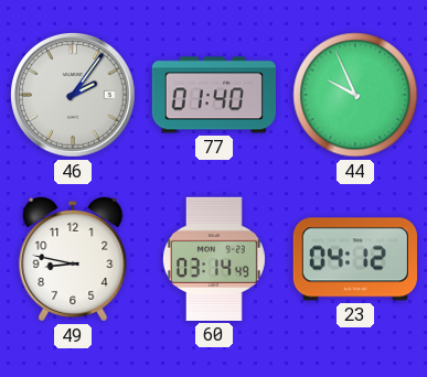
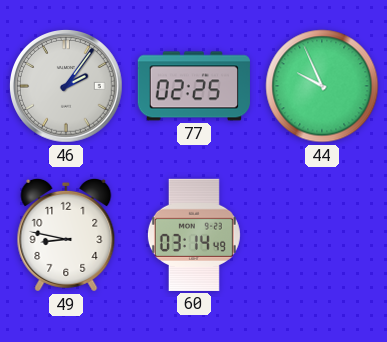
77: 01:40 -> 02:25
23: 04:12 -> none
